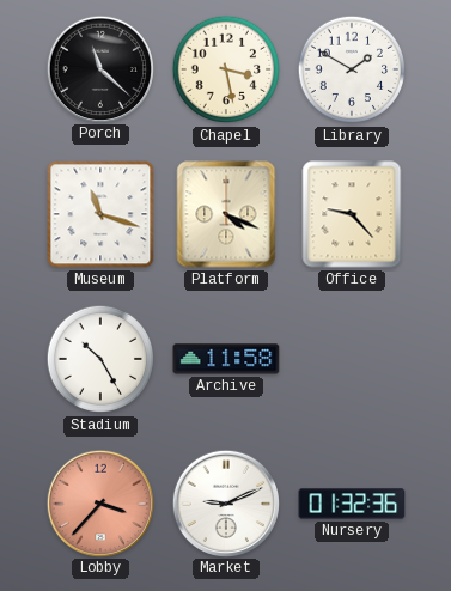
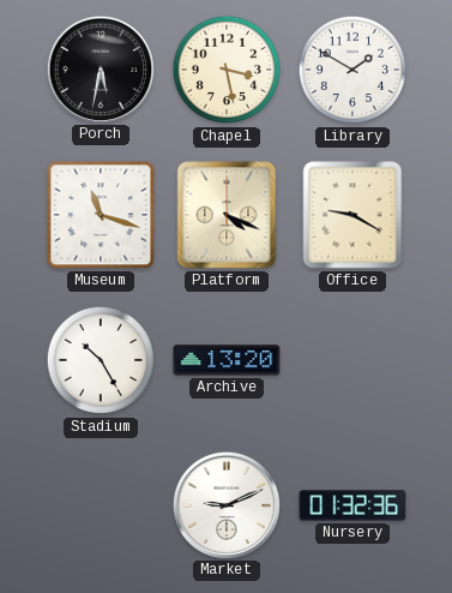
Porch: 11:22 -> 5:32
Office: 9:23 -> 9:20
Archive: 11:58 -> 13:20
Lobby: 3:37 -> none
